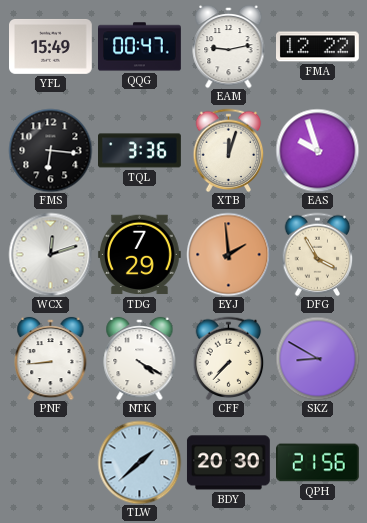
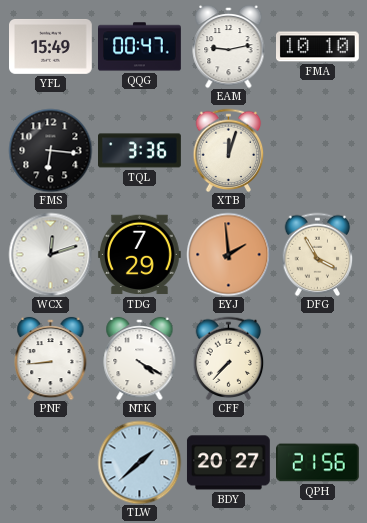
FMA: 12:22 -> 10:10
EAS: 9:57 -> none
SKZ: 8:50 -> none
BDY: 20:30 -> 20:27
